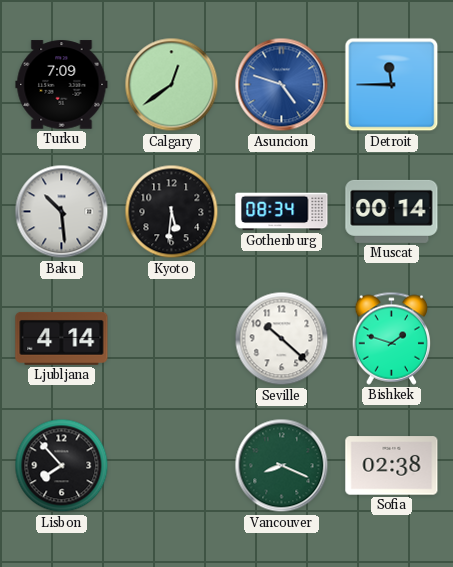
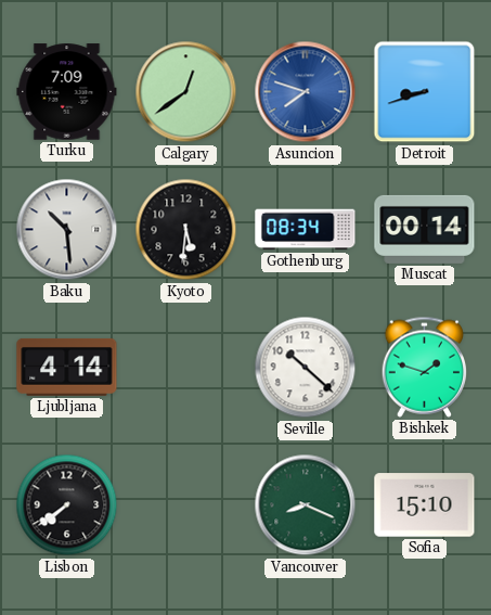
Asuncion: 4:48 -> 7:48
Detroit: 11:45 -> 8:42
Lisbon: 7:53 -> 7:39
Sofia: 02:38 -> 15:10
